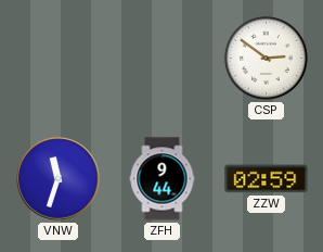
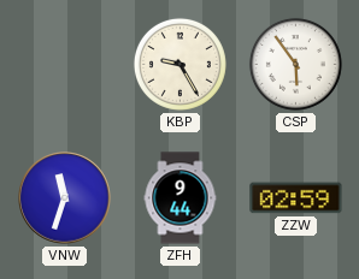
KBP: none -> 9:25
CSP: 2:51 -> 5:54
